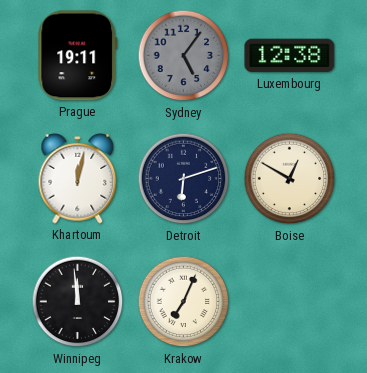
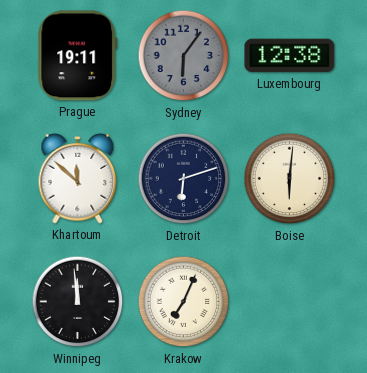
Sydney: 5:06 -> 6:06
Khartoum: 12:02 -> 11:52
Boise: 12:50 -> 6:01
